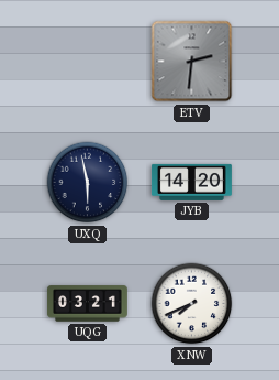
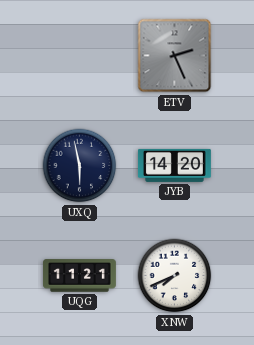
ETV: 2:31 -> 2:26
UQG: 03:21 -> 11:21
